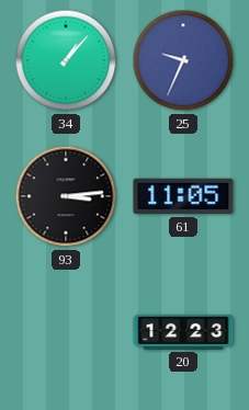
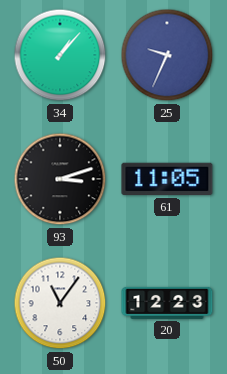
93: 3:14 -> 3:12
50: none -> 11:06
